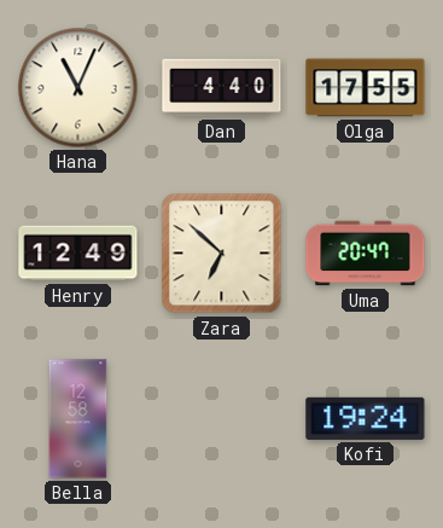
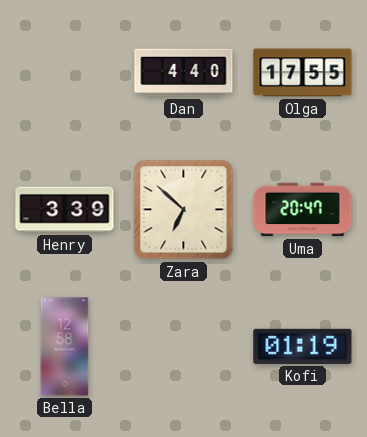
Hana: 11:04 -> none
Henry: 12:49 -> 3:39
Kofi: 19:24 -> 01:19
